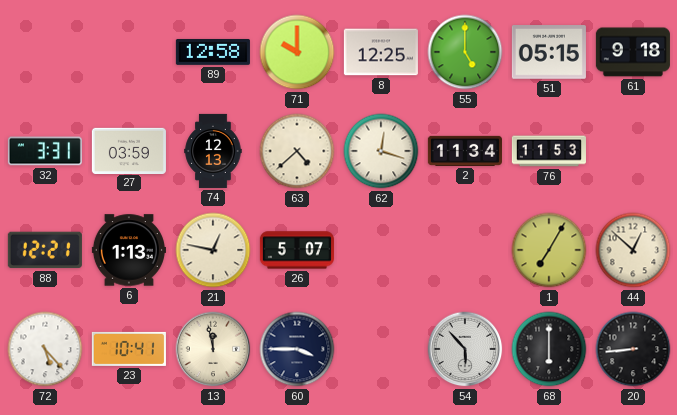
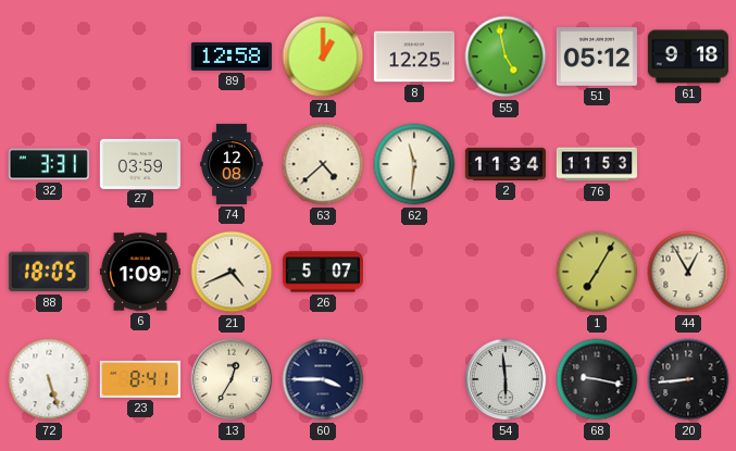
71: 10:00 -> 1:00
55: 5:00 -> 4:58
51: 05:15 -> 05:12
74: 12:13 -> 12:08
62: 12:18 -> 11:31
88: 12:21 -> 18:05
6: 1:13 -> 1:09
21: 12:47 -> 4:41
44: 12:52 -> 12:55
72: 5:23 -> 5:27
23: 10:41 -> 8:41
13: 11:58 -> 12:35
54: 5:53 -> 5:59
68: 6:00 -> 9:17
